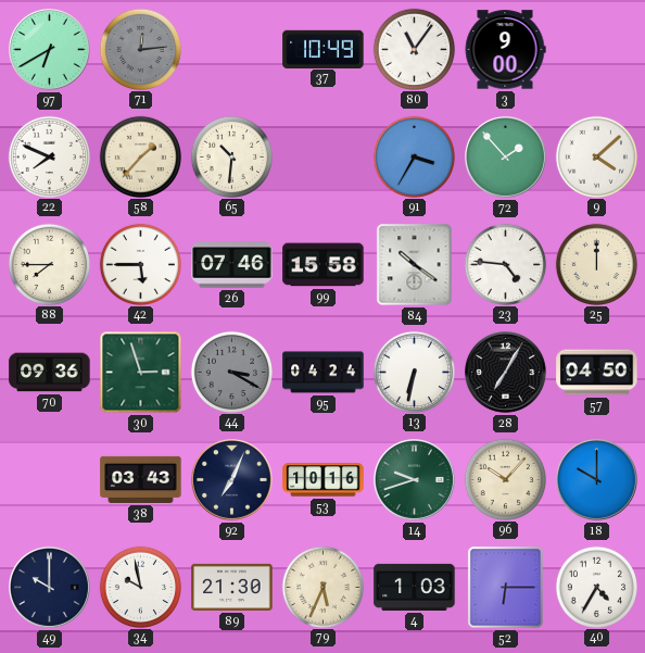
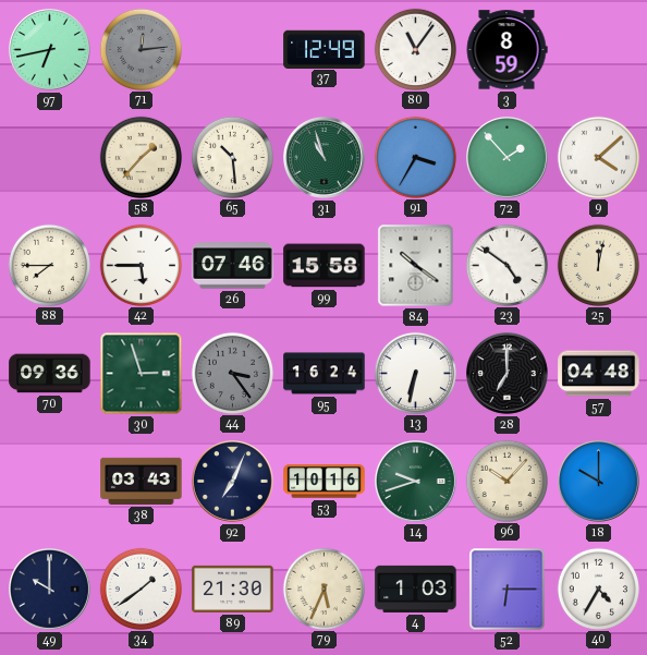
97: 6:40 -> 6:43
37: 10:49 -> 12:49
3: 9:00 -> 8:59
22: 7:49 -> none
65: 10:31 -> 10:29
31: none -> 10:57
23: 4:46 -> 4:51
25: 12:00 -> 12:02
44: 3:20 -> 3:24
95: 04:24 -> 16:24
28: 7:05 -> 7:00
57: 04:50 -> 04:48
34: 9:58 -> 1:39
